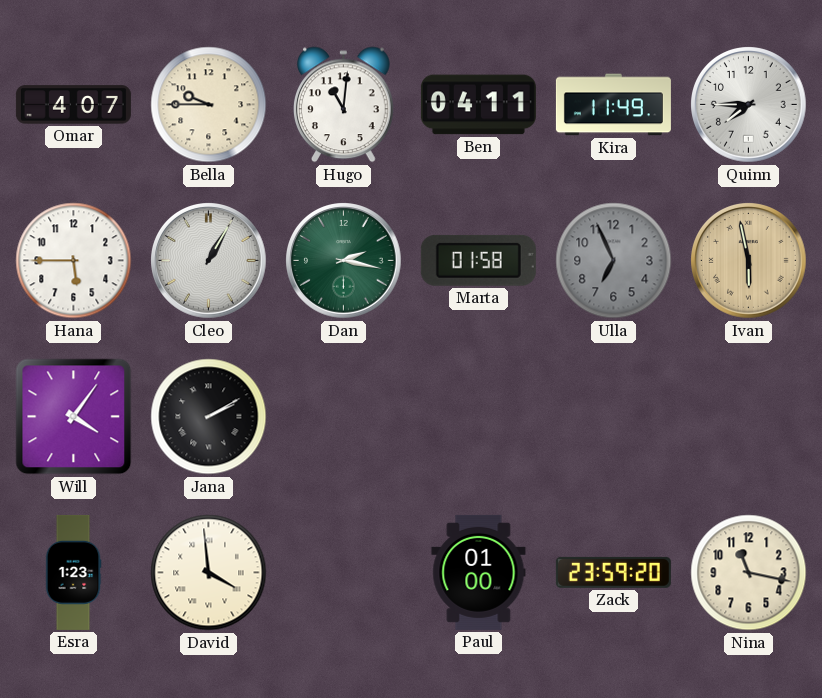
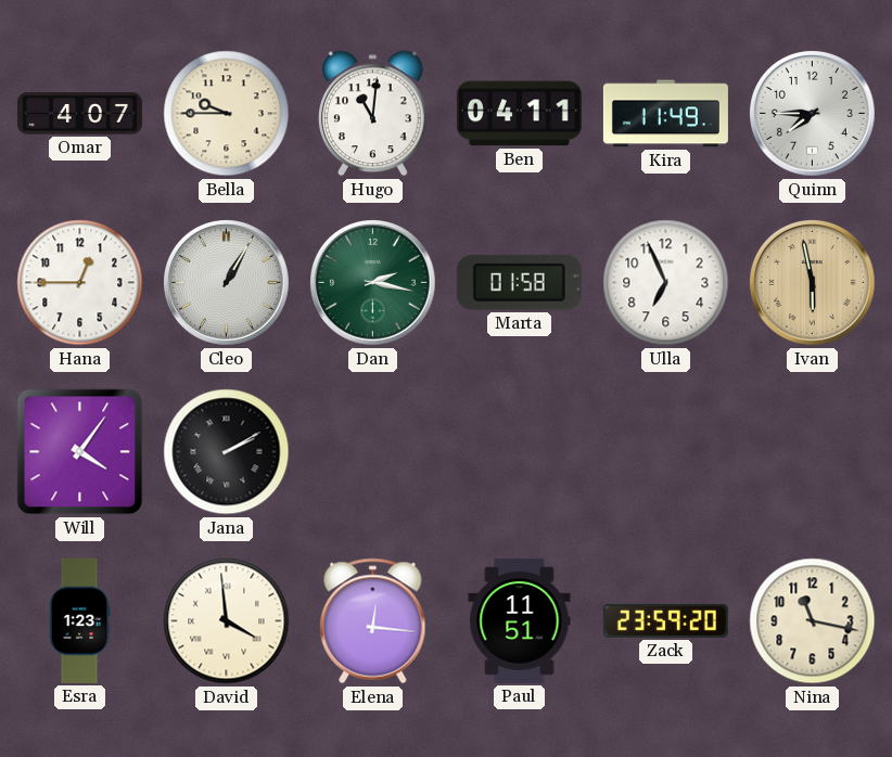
Hana: 5:45 -> 12:45
Ulla dial: grey -> white
Elena: none -> 12:16
Paul: 01:00 -> 11:51
